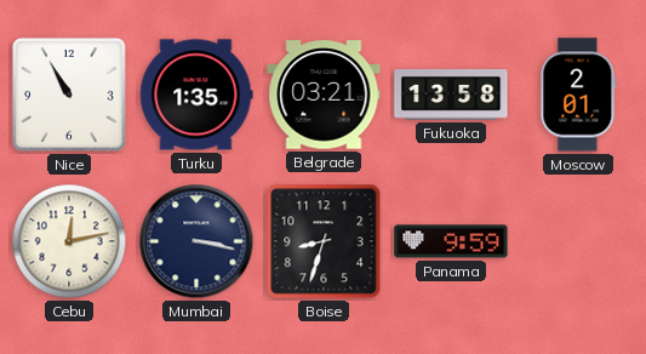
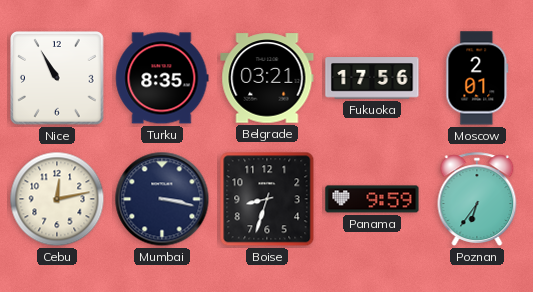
Turku: 1:35 -> 8:35
Fukuoka: 13:58 -> 17:56
Poznan: none -> 6:36
